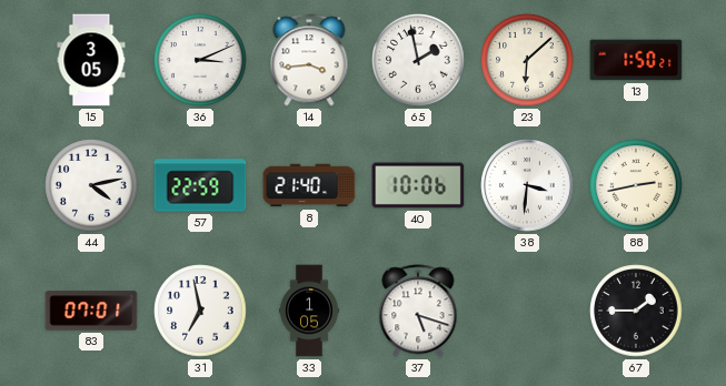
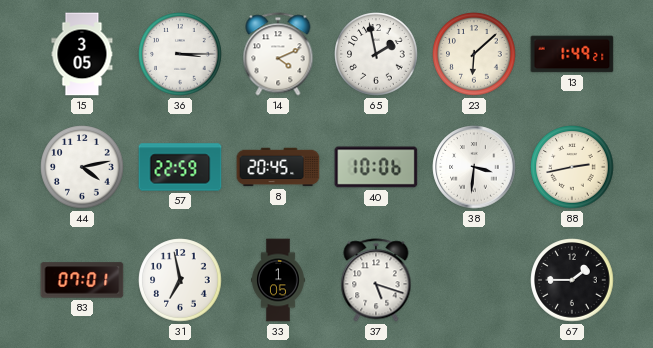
36: 3:11 -> 3:15
14: 3:44 -> 4:11
13: 1:50 -> 1:49
8: 21:40 -> 20:45
